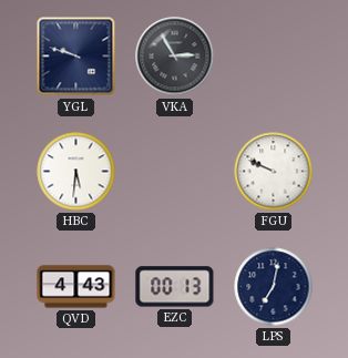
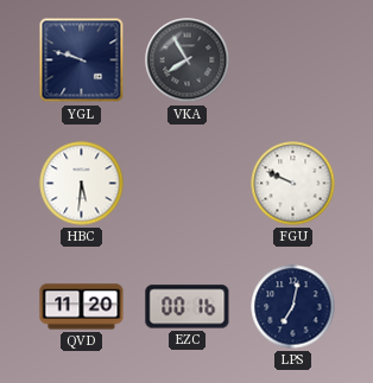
VKA: 2:55 -> 7:55
QVD: 4:43 -> 11:20
EZC: 00:13 -> 00:16
